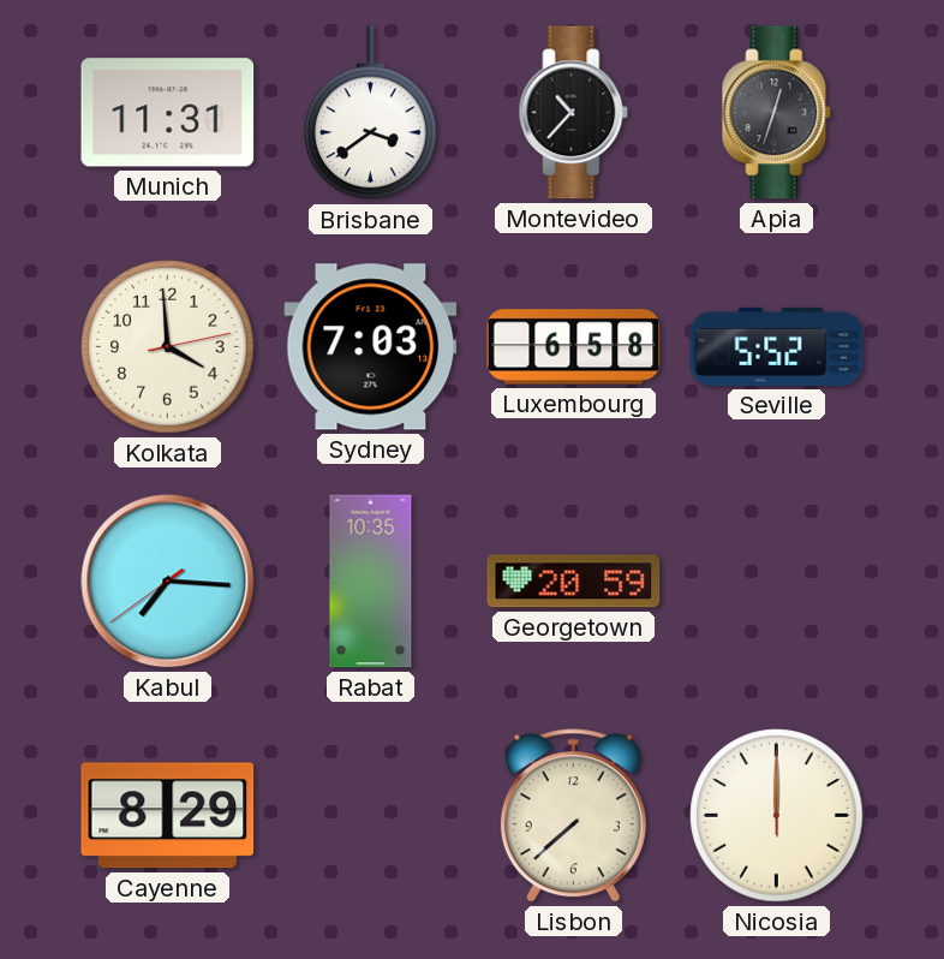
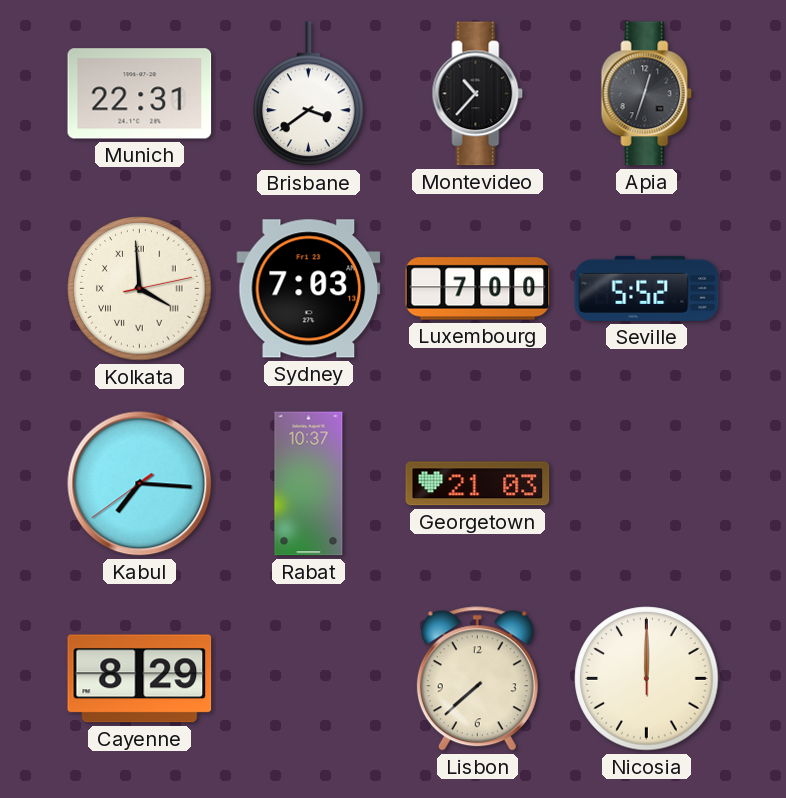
Munich: 11:31 -> 22:31
Kolkata numerals: Arabic -> Roman
Luxembourg: 6:58 -> 7:00
Rabat: 10:35 -> 10:37
Georgetown: 20:59 -> 21:03
